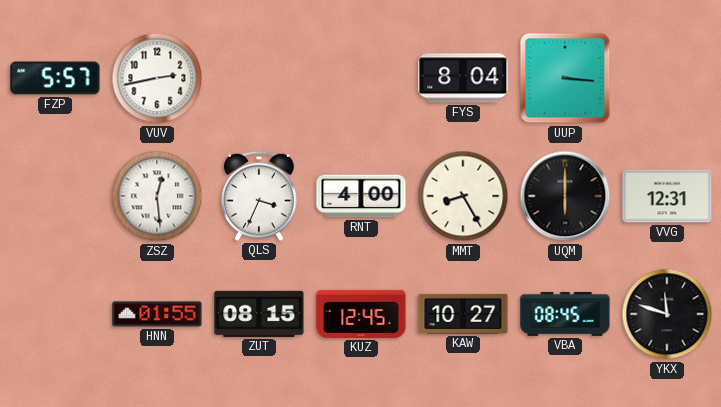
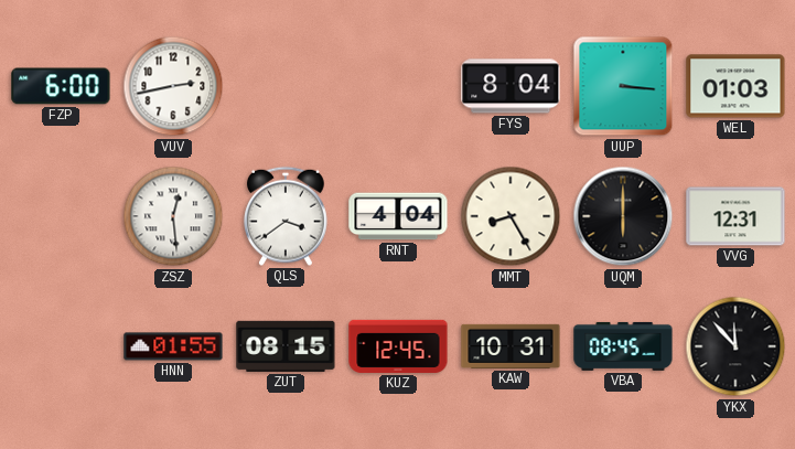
FZP: 5:57 -> 6:00
WEL: none -> 01:03
QLS: 3:34 -> 3:39
RNT: 4:00 -> 4:04
KAW: 10:27 -> 10:31
YKX: 11:48 -> 11:53
